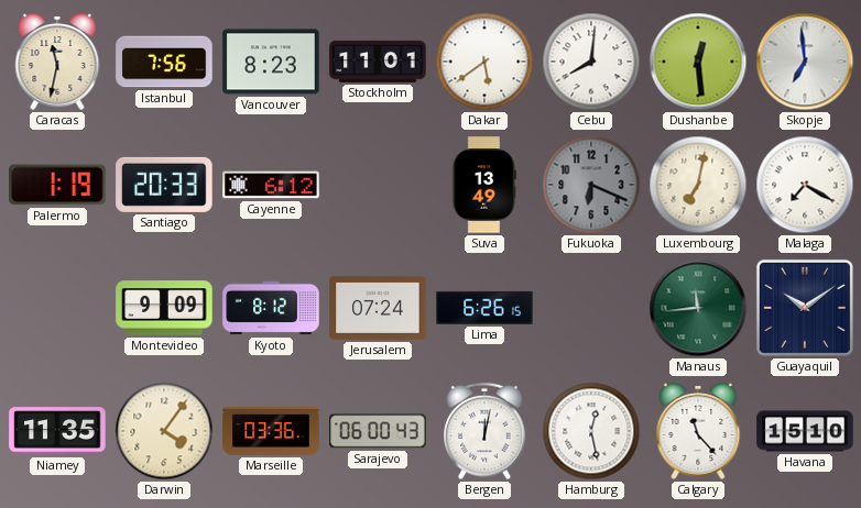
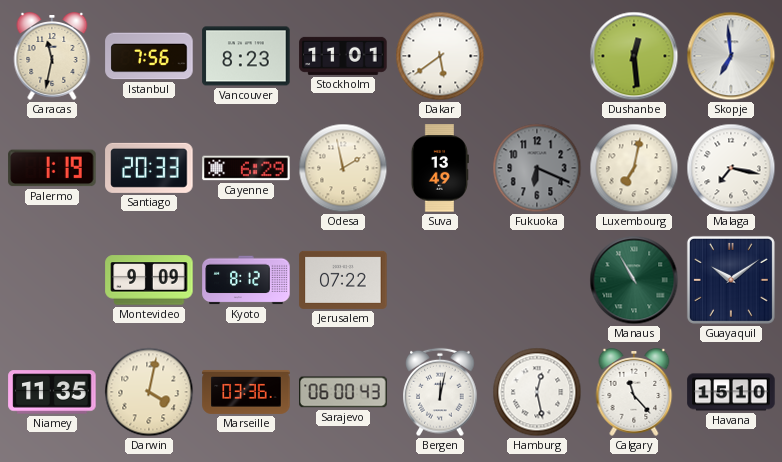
Cebu: 8:01 -> none
Cayenne: 6:12 -> 6:29
Odesa: none -> 1:58
Malaga: 7:20 -> 7:17
Jerusalem: 07:24 -> 07:22
Lima: 6:26 -> none
Manaus: 11:44 -> 10:55
Darwin: 4:06 -> 4:02
